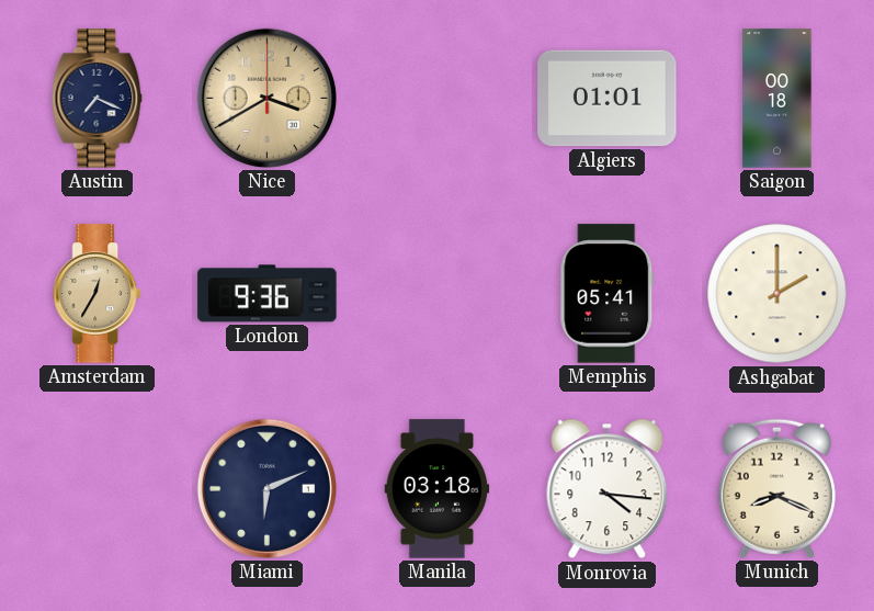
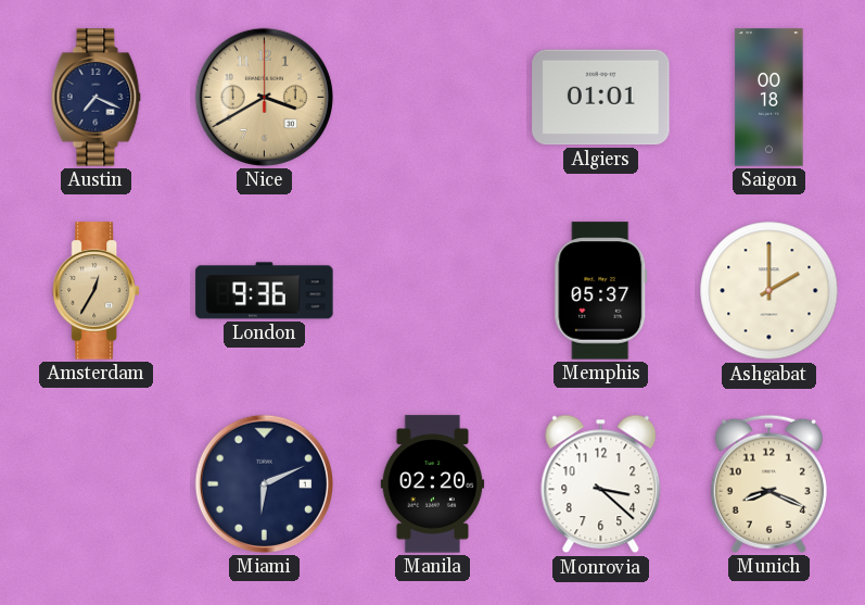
Memphis: 05:41 -> 05:37
Manila: 03:18 -> 02:20
Monrovia: 4:16 -> 3:22
